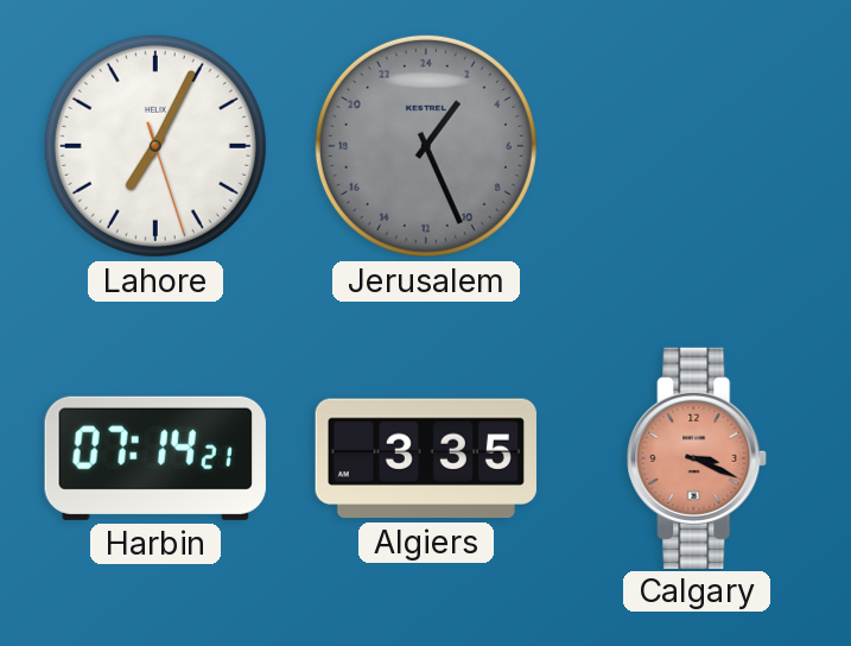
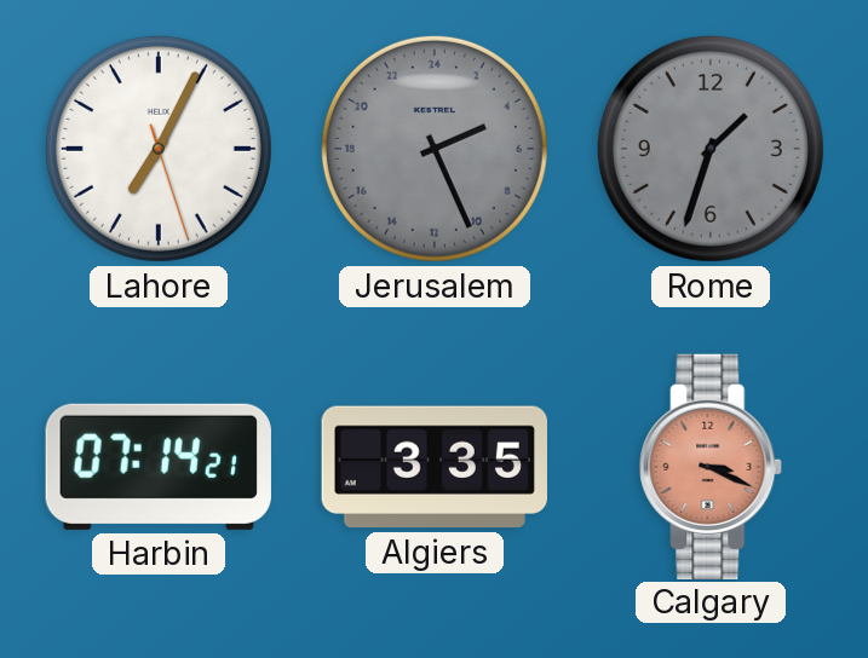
Jerusalem: 2:26 -> 4:26
Rome: none -> 1:33
